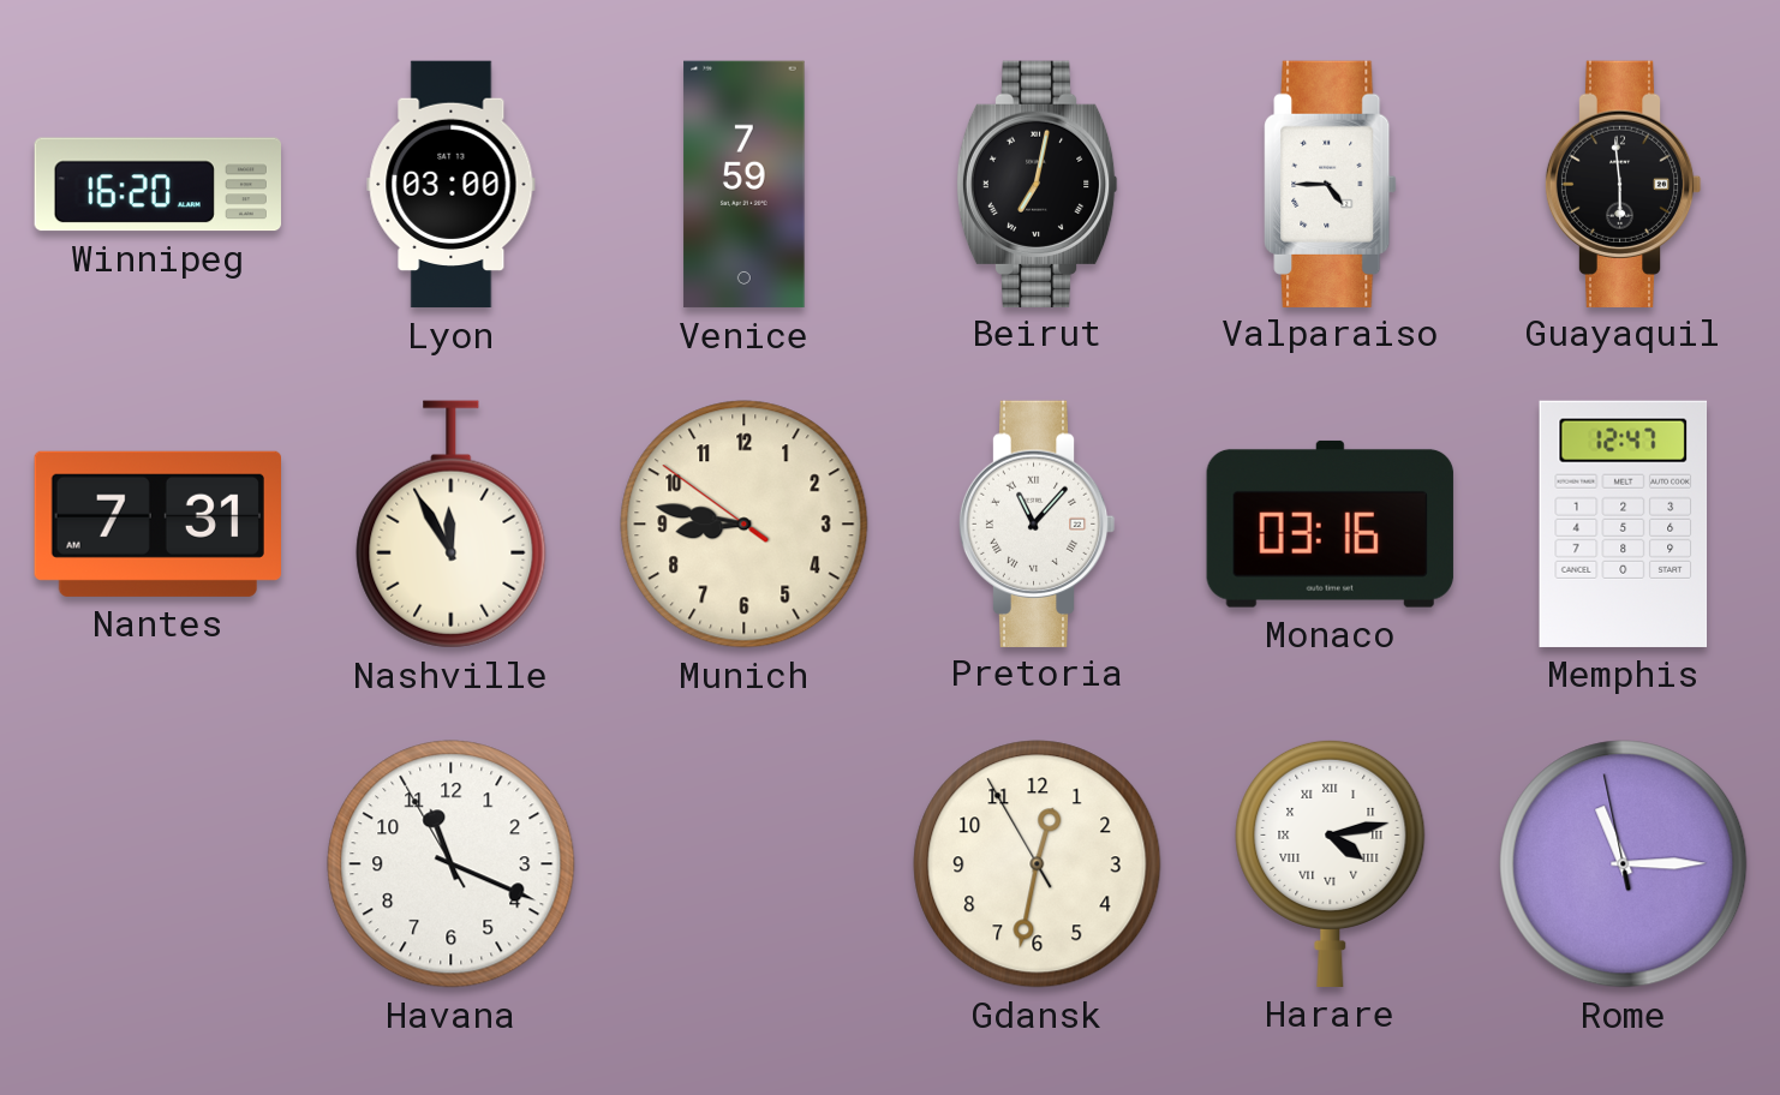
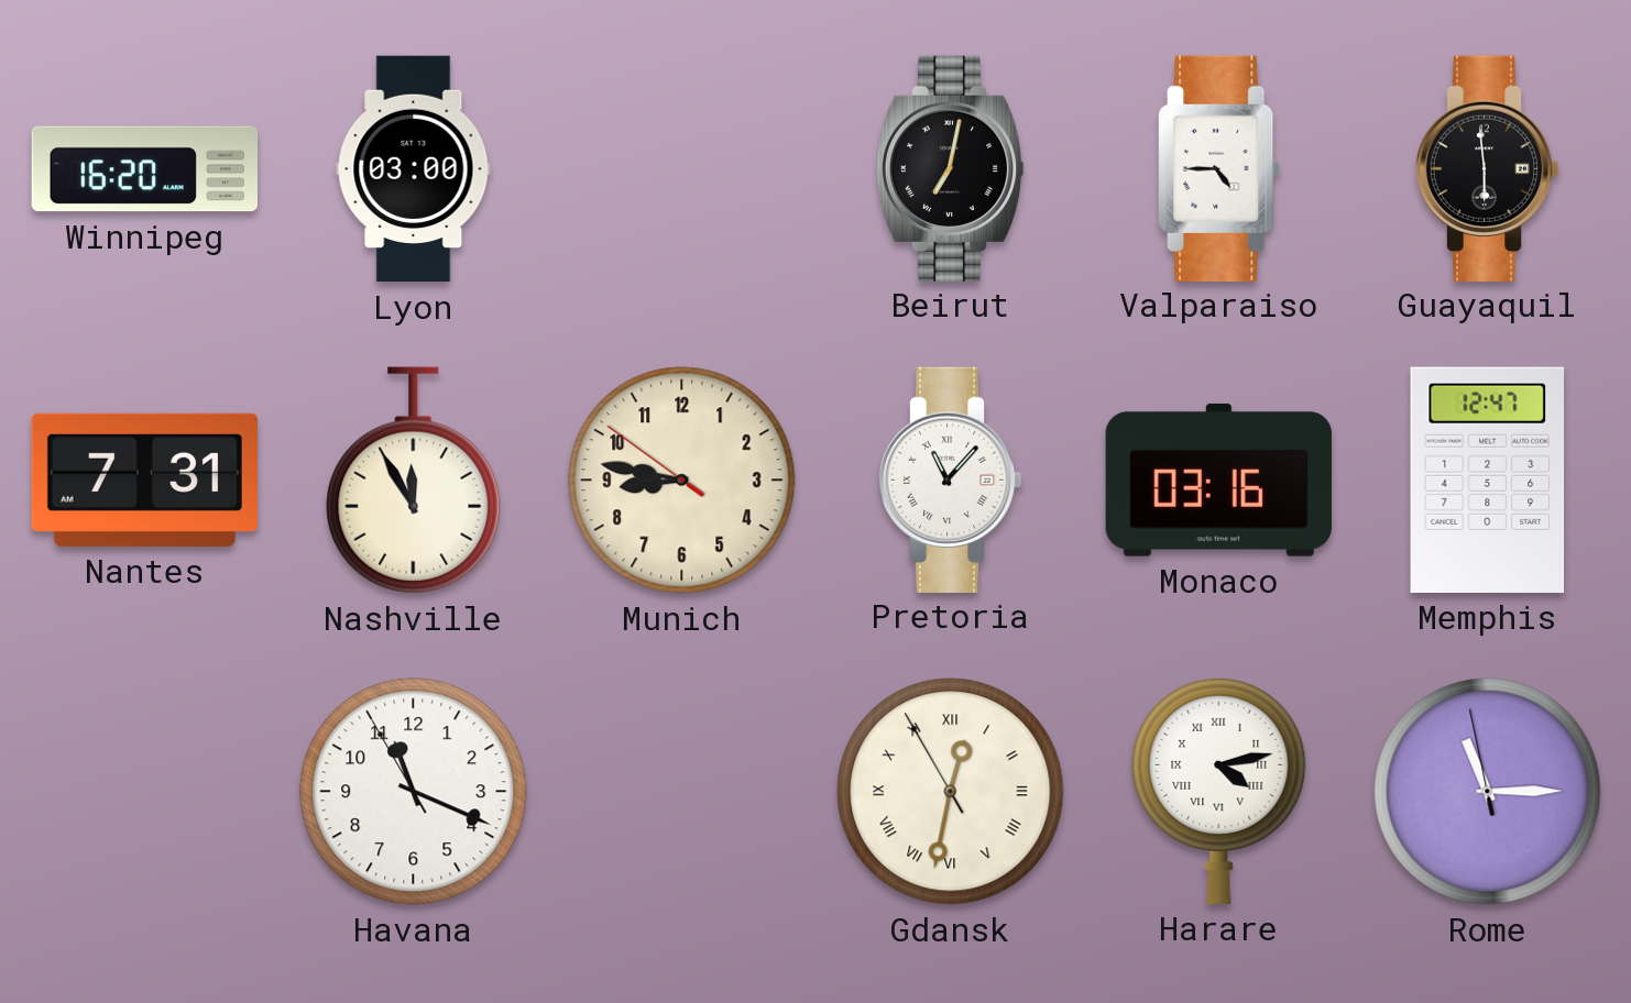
Venice: 7:59 -> none
Gdansk numerals: Arabic -> Roman
